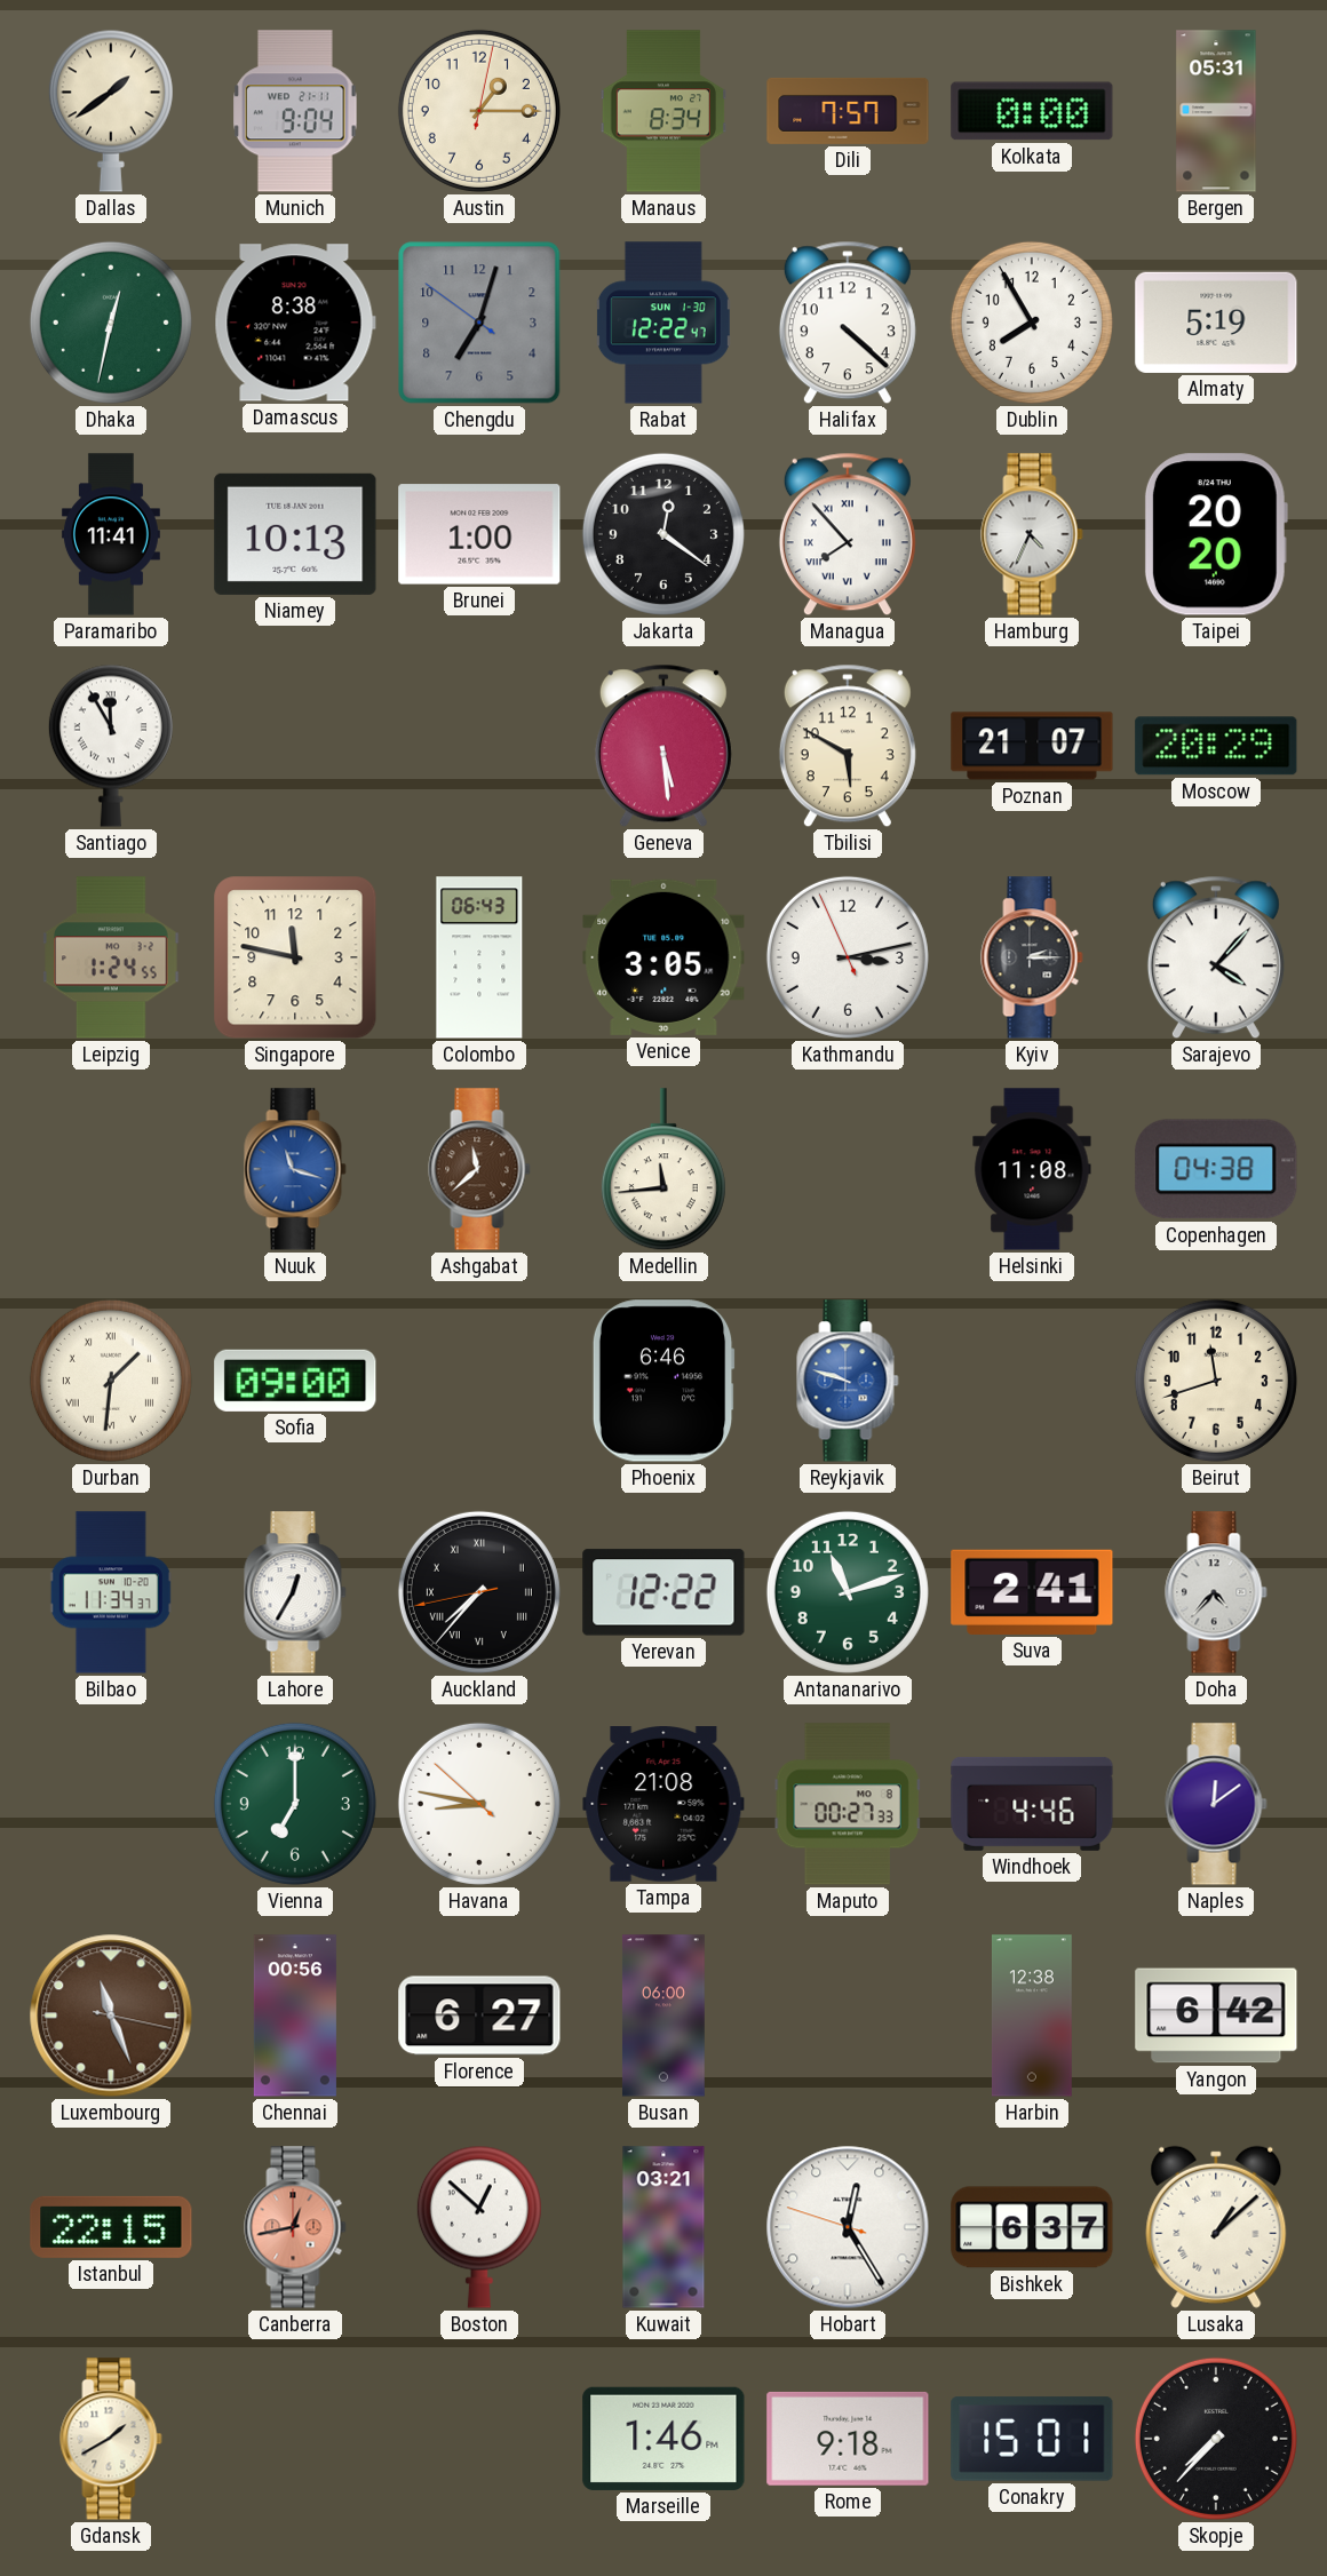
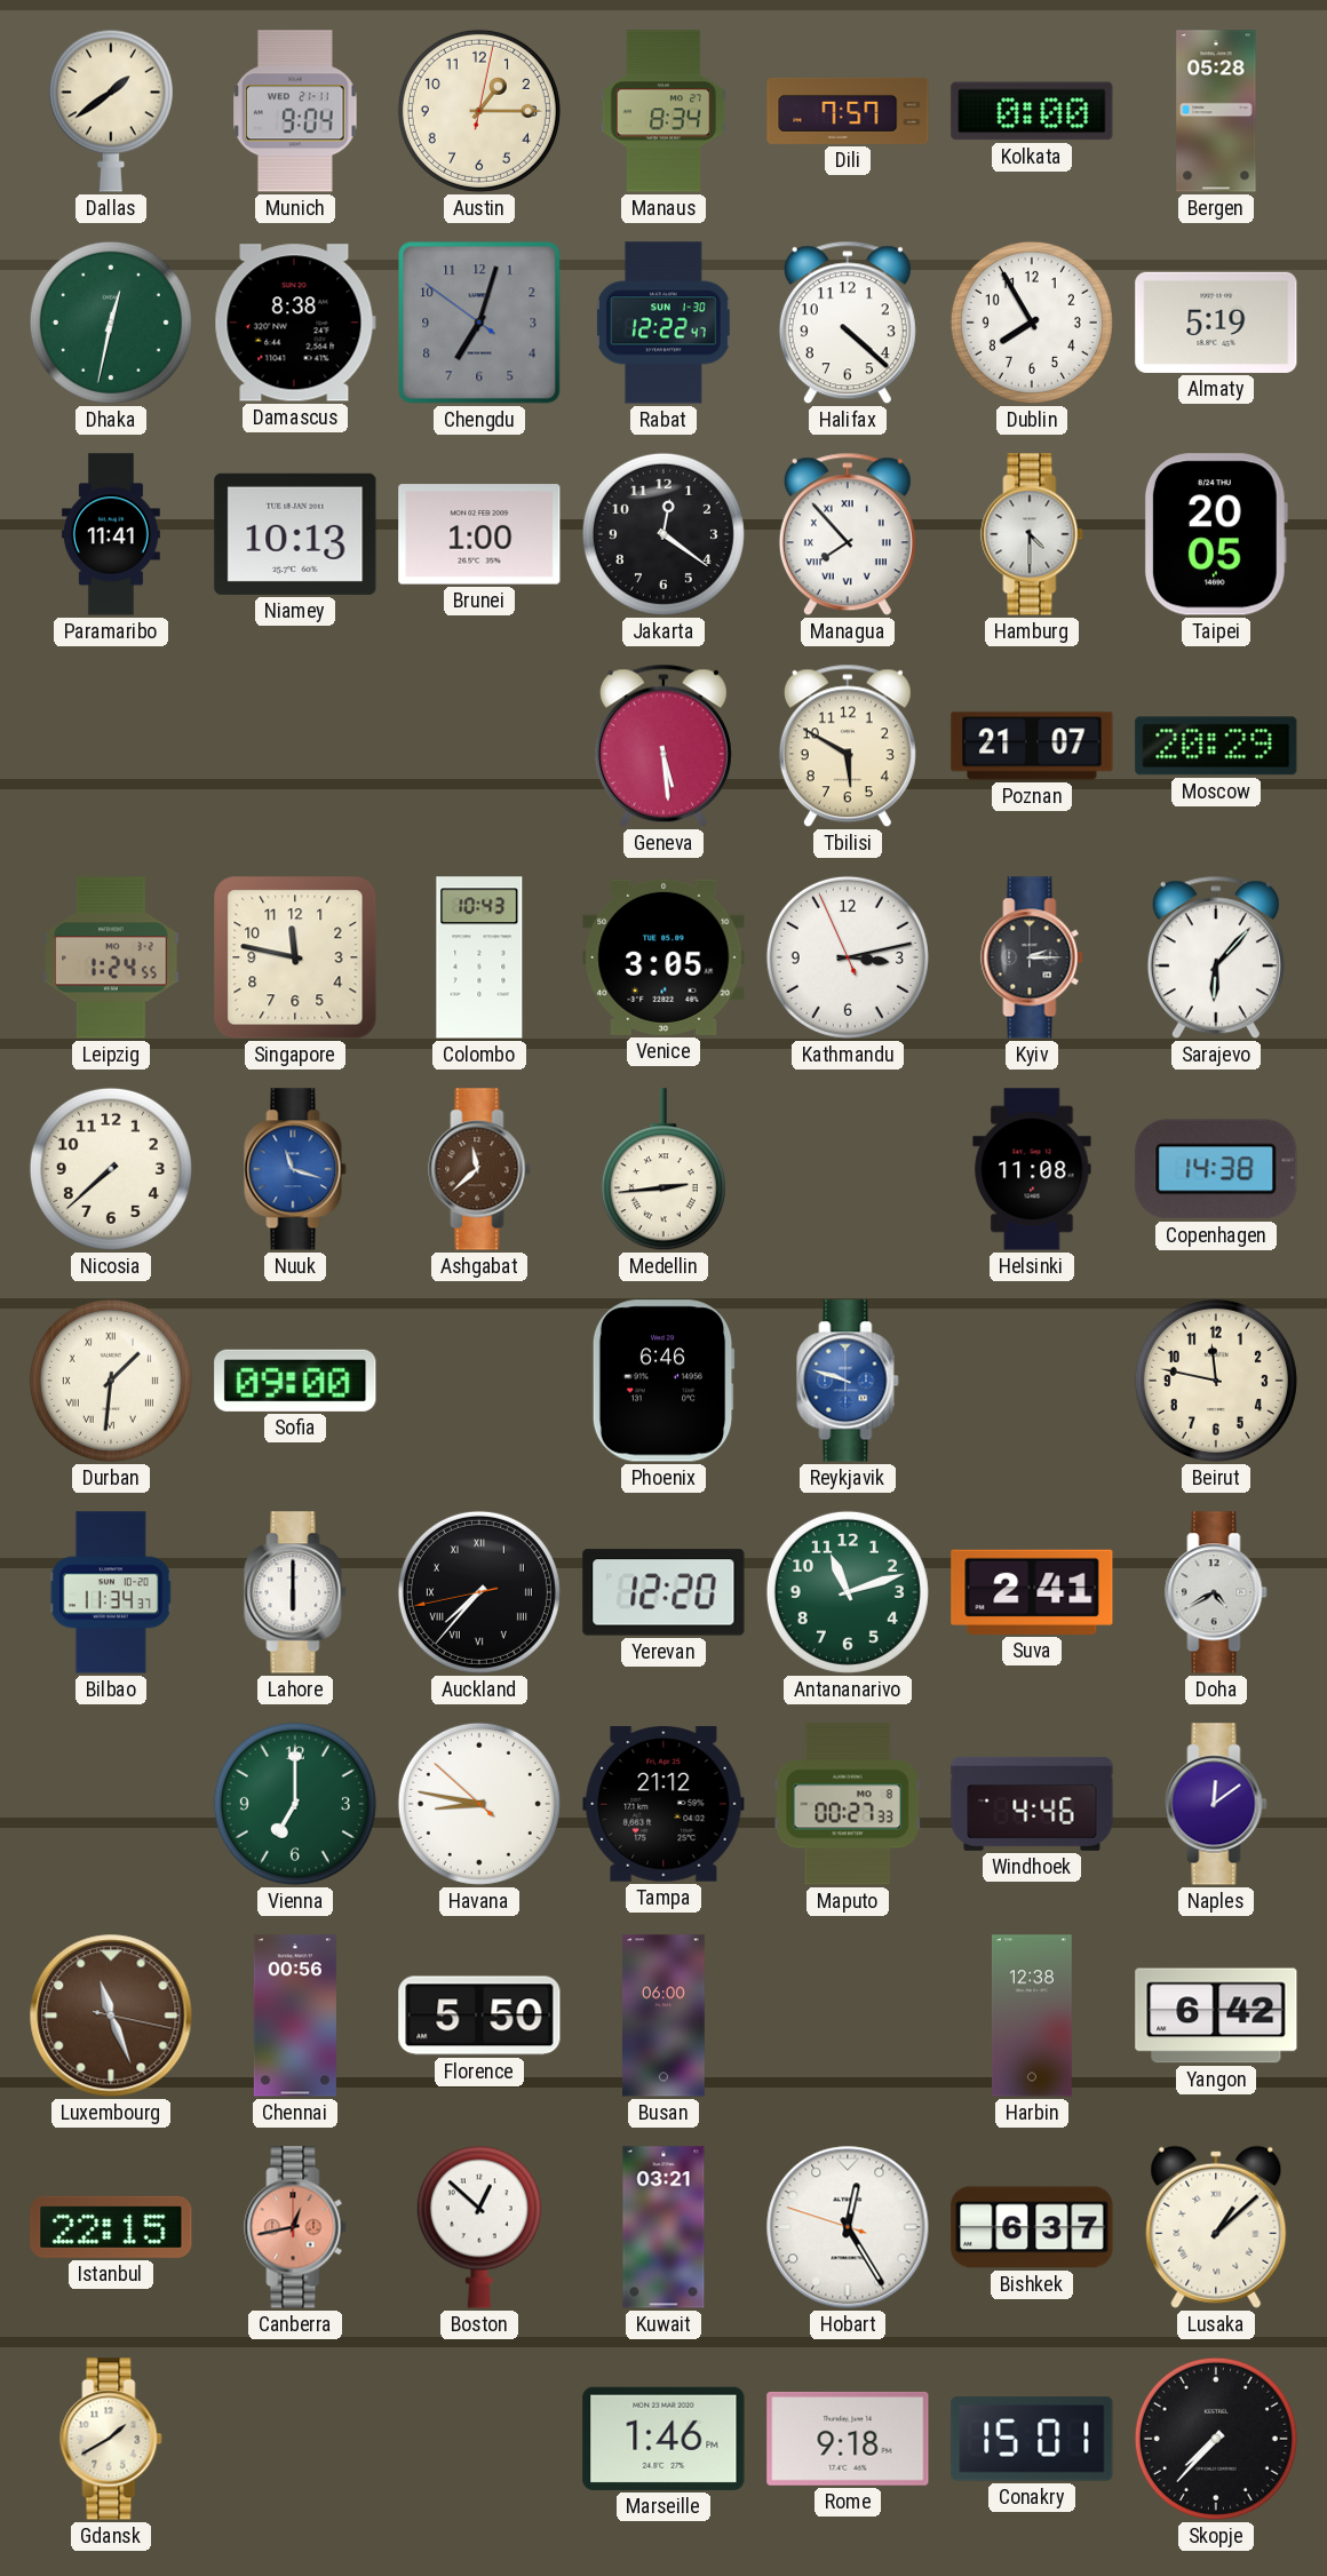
Bergen: 05:31 -> 05:28
Hamburg: 4:34 -> 4:30
Taipei: 20:20 -> 20:05
Santiago: 11:55 -> none
Colombo: 06:43 -> 10:43
Sarajevo: 4:07 -> 6:07
Nicosia: none -> 7:38
Medellin: 11:44 -> 2:44
Copenhagen: 04:38 -> 14:38
Beirut: 11:42 -> 11:47
Lahore: 12:35 -> 6:00
Yerevan: 12:22 -> 12:20
Doha: 4:37 -> 4:40
Tampa: 21:08 -> 21:12
Florence: 6:27 -> 5:50
